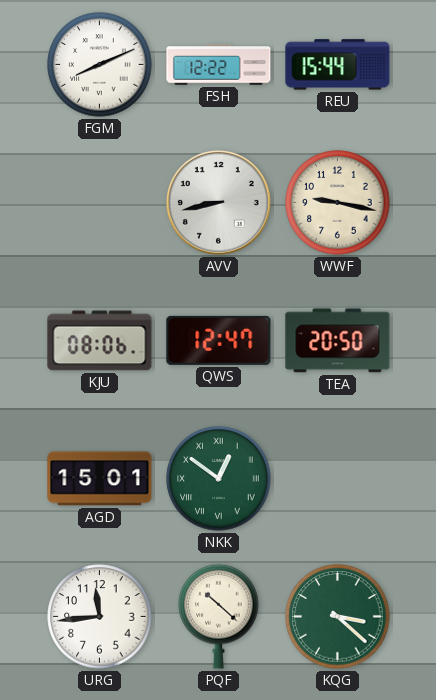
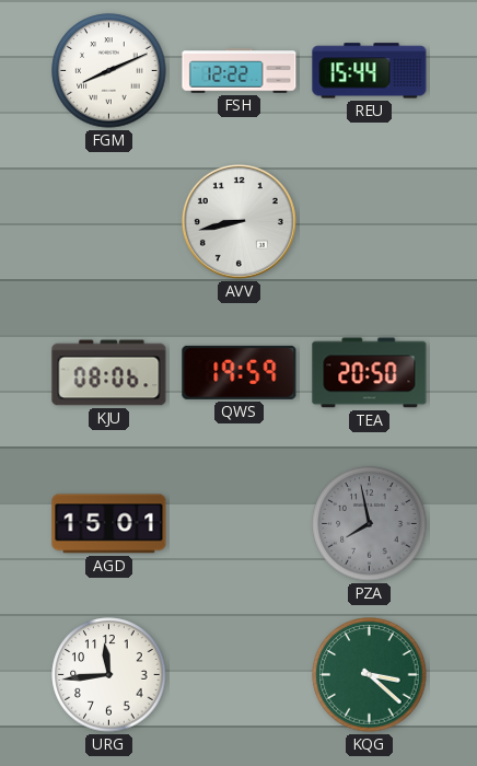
WWF: 9:17 -> none
QWS: 12:47 -> 19:59
NKK: 12:51 -> none
PZA: none -> 7:58
PQF: 10:22 -> none
